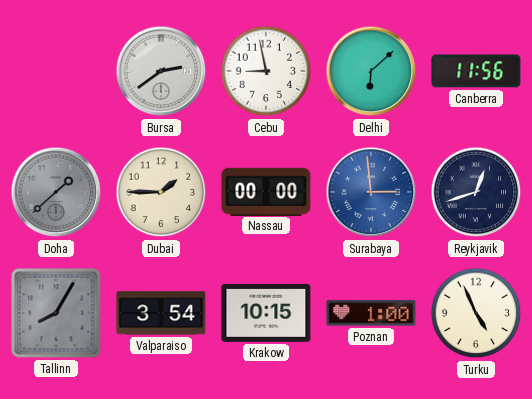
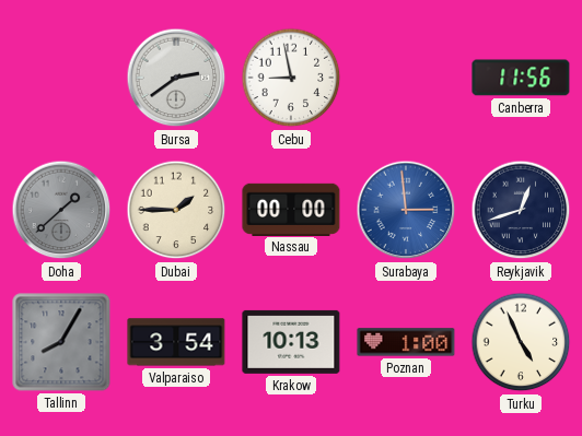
Delhi: 6:08 -> none
Krakow: 10:15 -> 10:13
